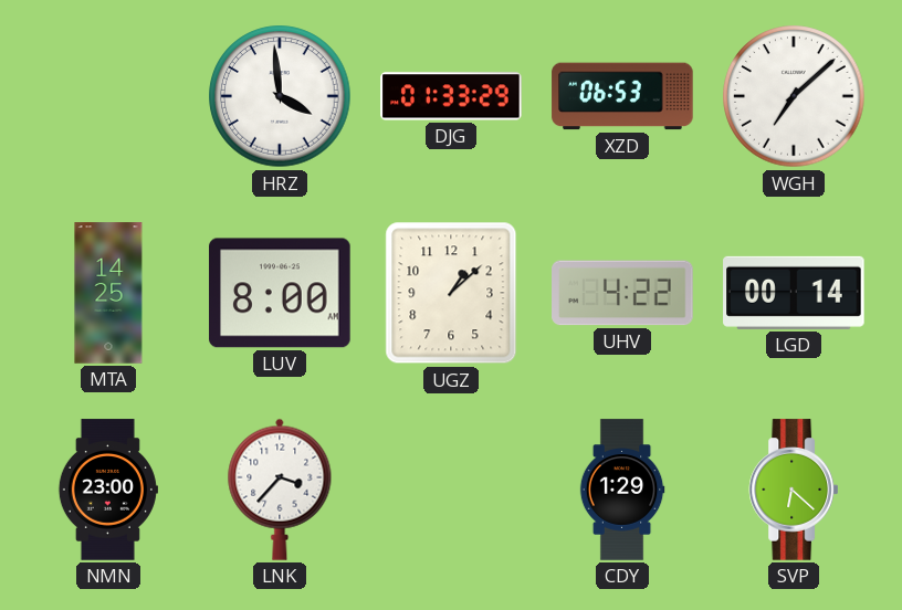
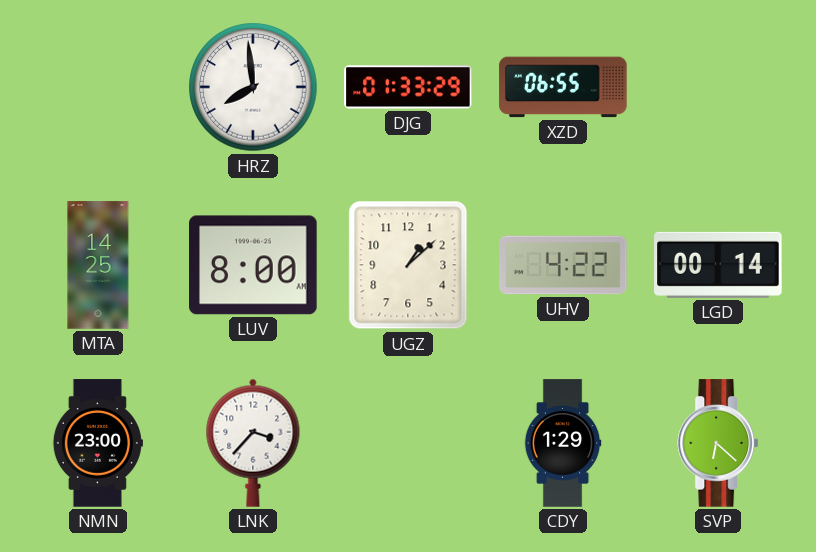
HRZ: 3:59 -> 7:59
XZD: 06:53 -> 06:55
WGH: 7:08 -> none
